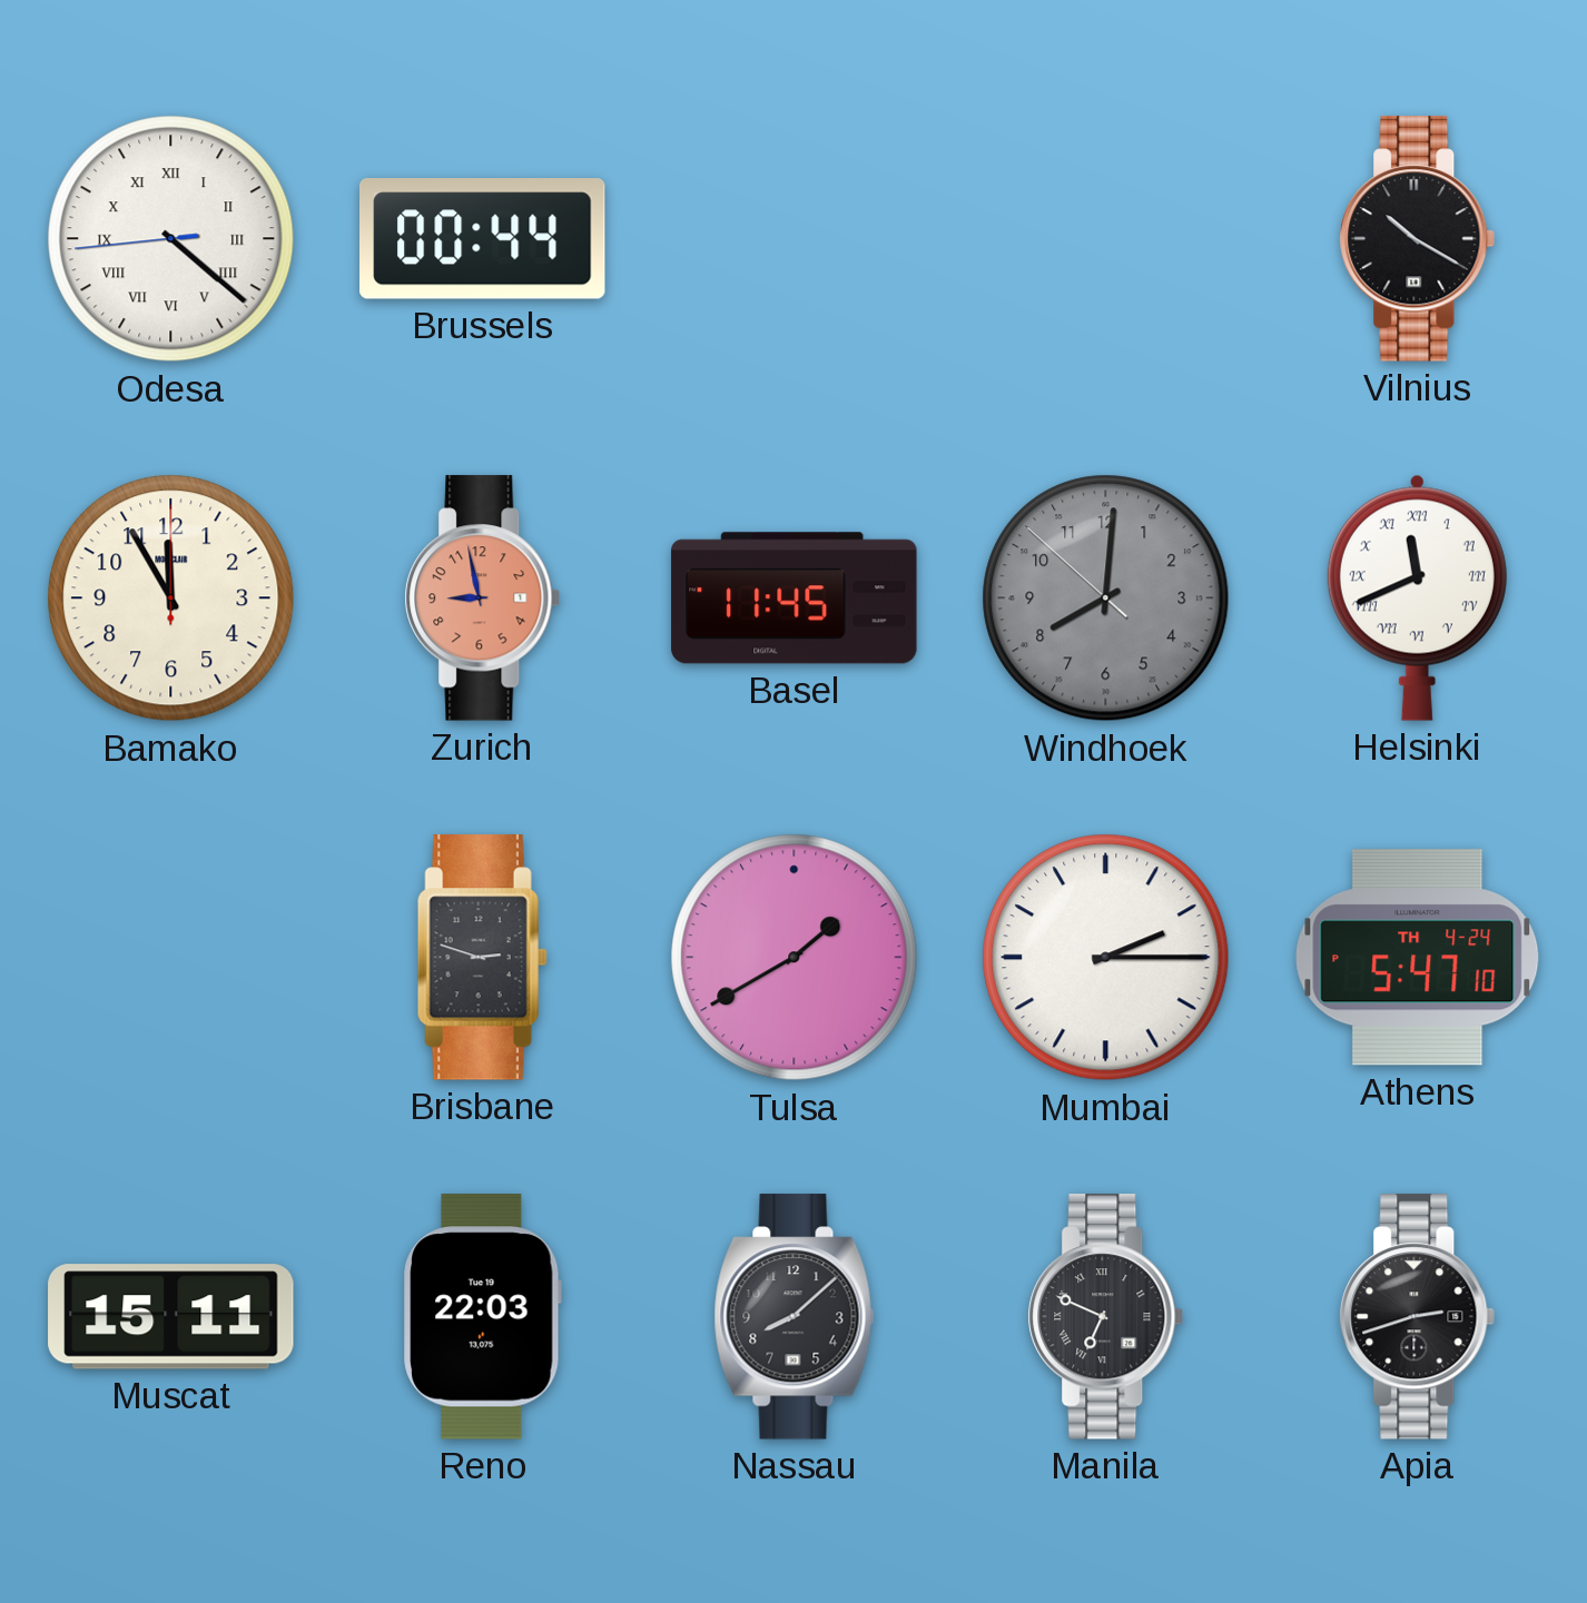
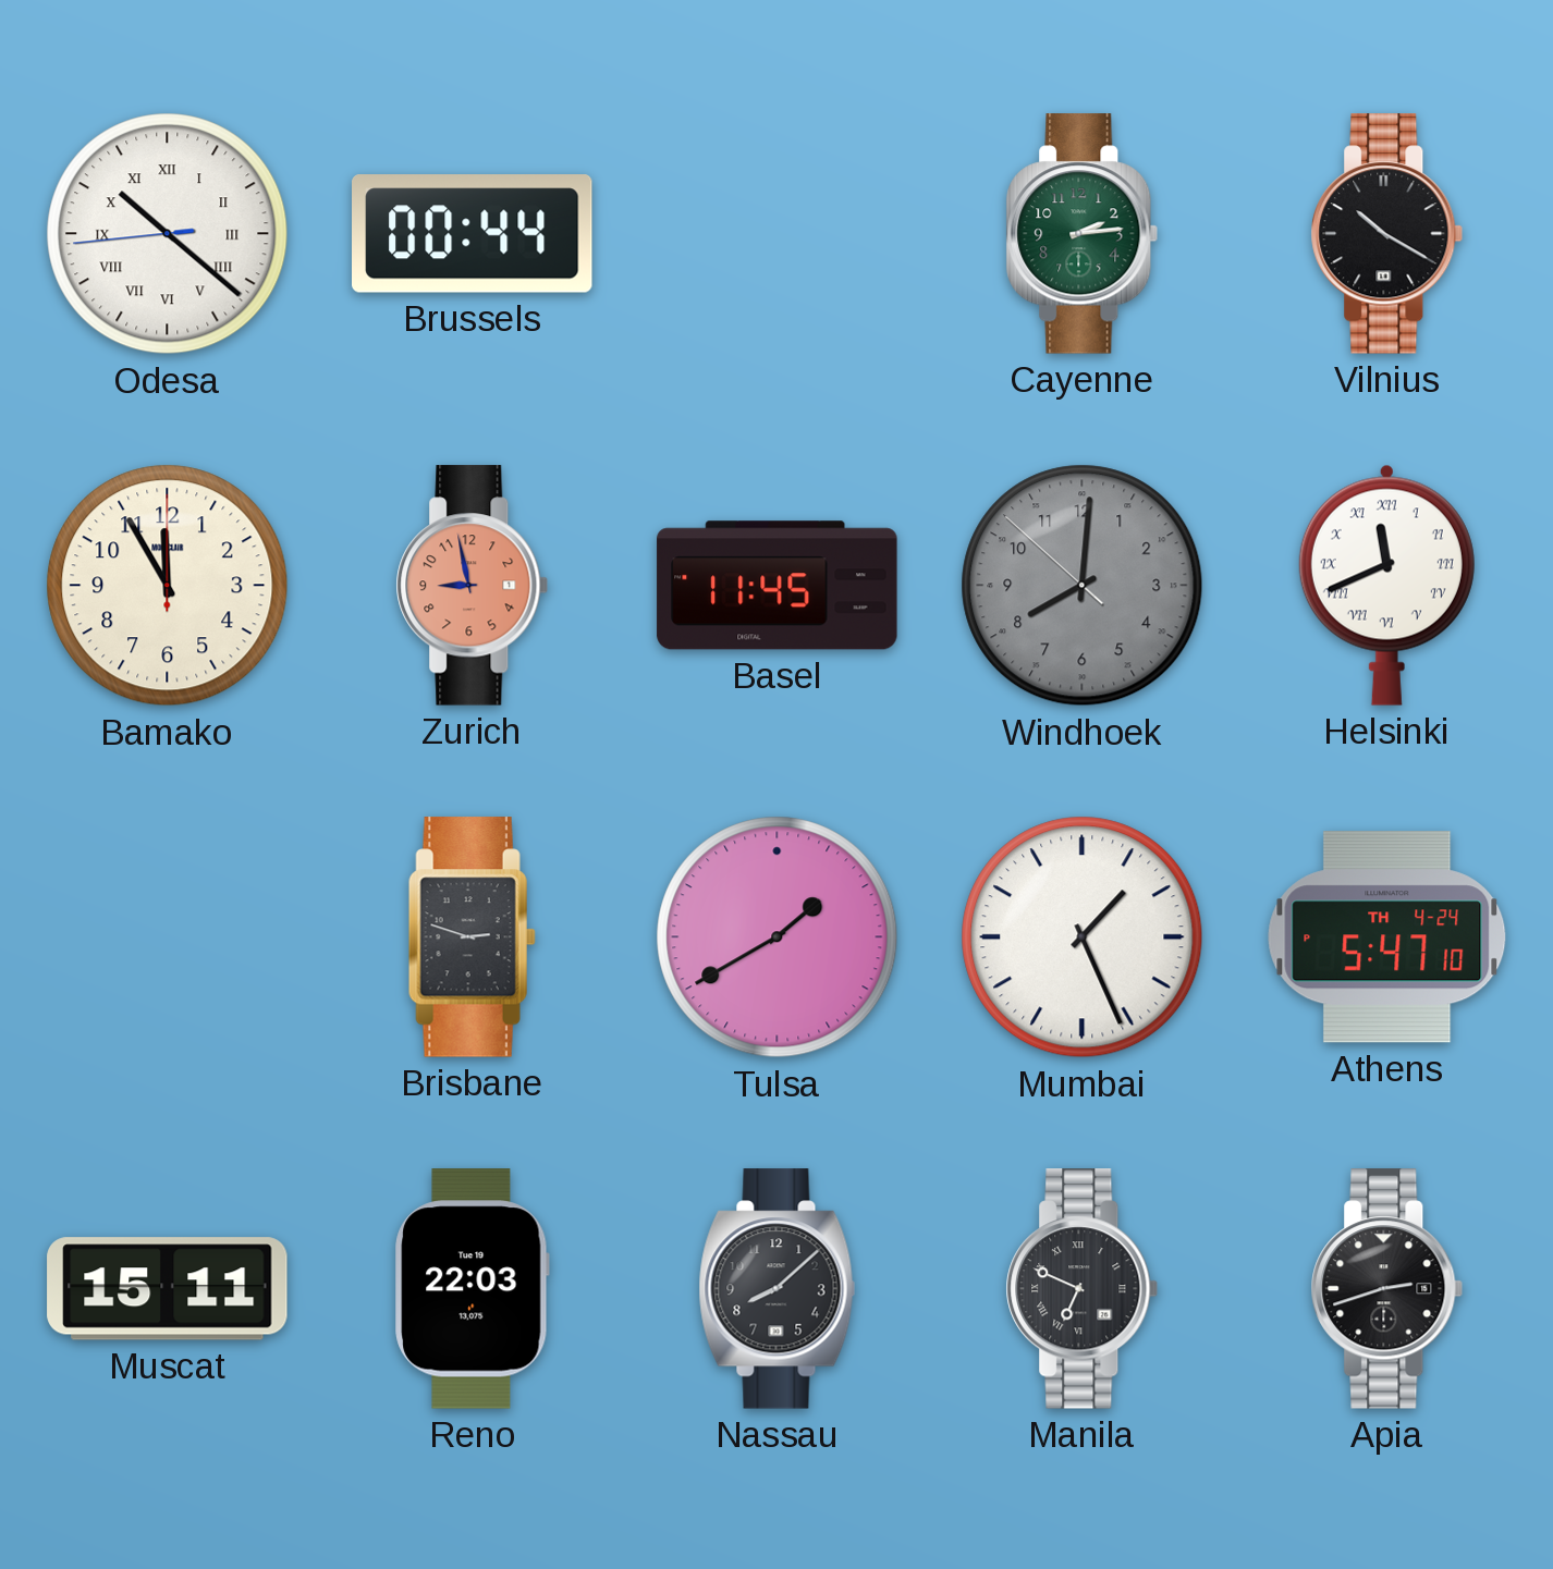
Odesa: 4:21 -> 10:21
Cayenne: none -> 2:14
Mumbai: 2:15 -> 1:26
